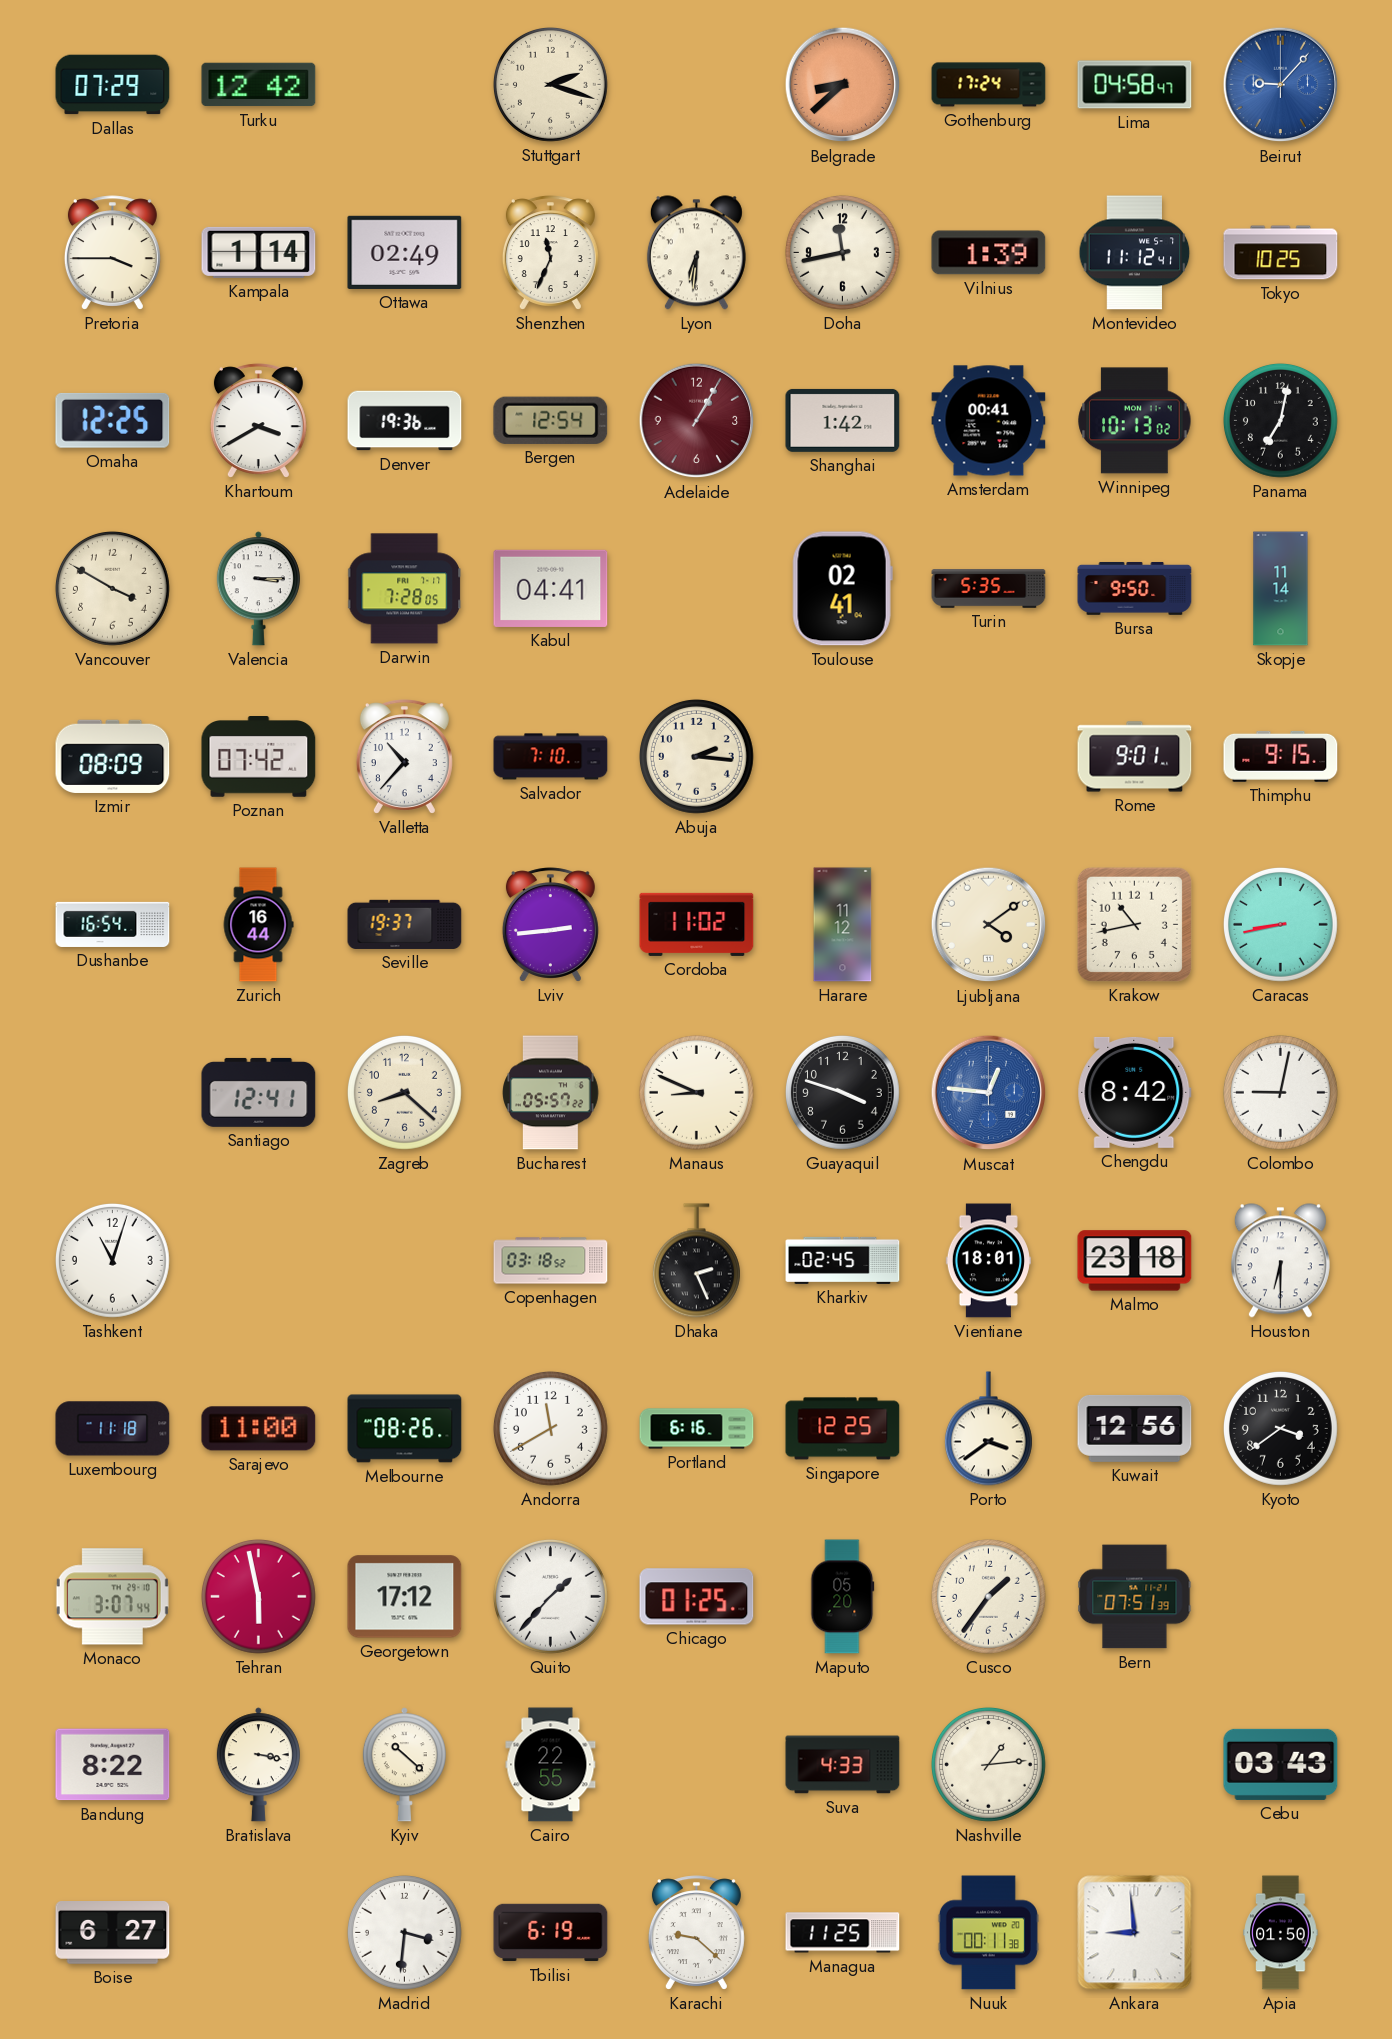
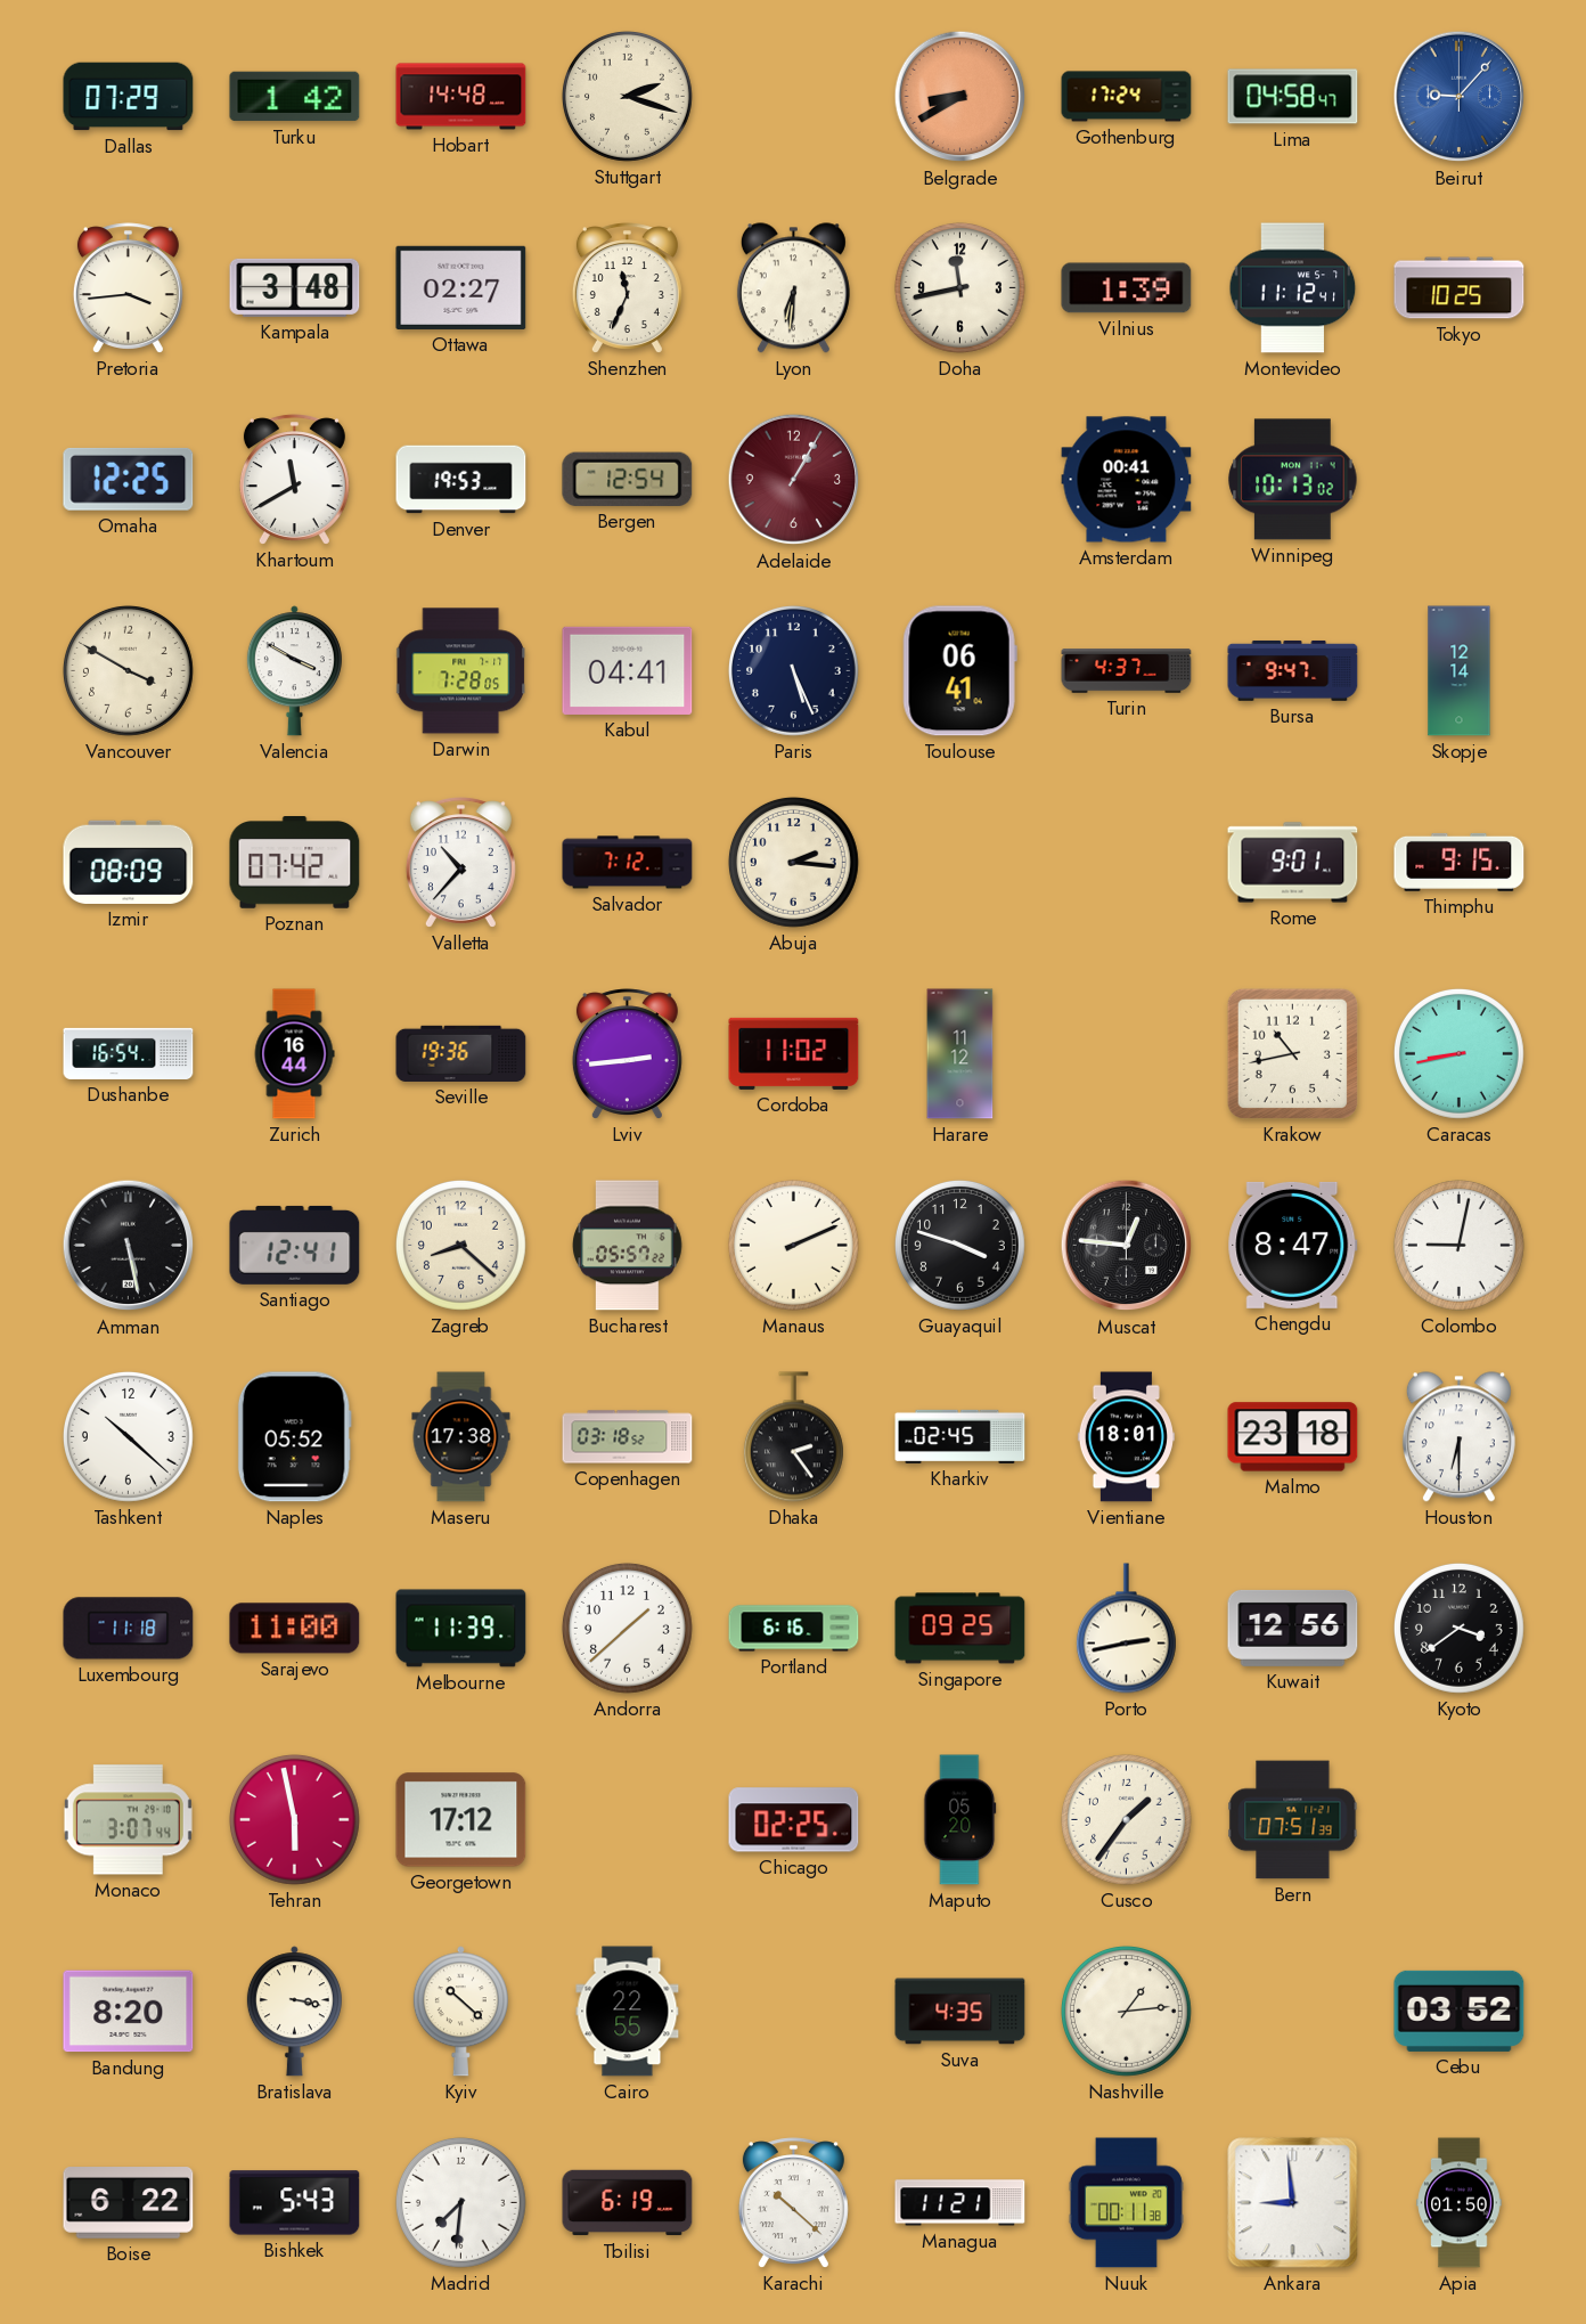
Turku: 12:42 -> 1:42
Hobart: none -> 14:48
Belgrade: 8:38 -> 8:40
Pretoria: 3:45 -> 3:44
Kampala: 1:14 -> 3:48
Ottawa: 02:49 -> 02:27
Khartoum: 3:40 -> 11:40
Denver: 19:36 -> 19:53
Shanghai: 1:42 -> none
Panama: 7:02 -> none
Valencia: 3:15 -> 3:50
Paris: none -> 5:26
Toulouse: 02:41 -> 06:41
Turin: 5:35 -> 4:37
Bursa: 9:50 -> 9:47
Skopje: 11:14 -> 12:14
Salvador: 7:10 -> 7:12
Seville: 19:37 -> 19:36
Ljubljana: 4:09 -> none
Amman: none -> 5:28
Manaus: 8:49 -> 2:11
Muscat dial: blue -> black
Chengdu: 8:42 -> 8:47
Tashkent: 11:03 -> 10:22
Naples: none -> 05:52
Maseru: none -> 17:38
Dhaka: 2:26 -> 2:24
Melbourne: 08:26 -> 11:39
Andorra: 11:40 -> 1:38
Singapore: 12:25 -> 09:25
Porto: 3:39 -> 2:43
Quito: 1:37 -> none
Chicago: 01:25 -> 02:25
Bandung: 8:22 -> 8:20
Suva: 4:33 -> 4:35
Cebu: 03:43 -> 03:52
Boise: 6:27 -> 6:22
Bishkek: none -> 5:43
Madrid: 3:31 -> 7:31
Karachi: 9:22 -> 10:22
Managua: 11:25 -> 11:21
